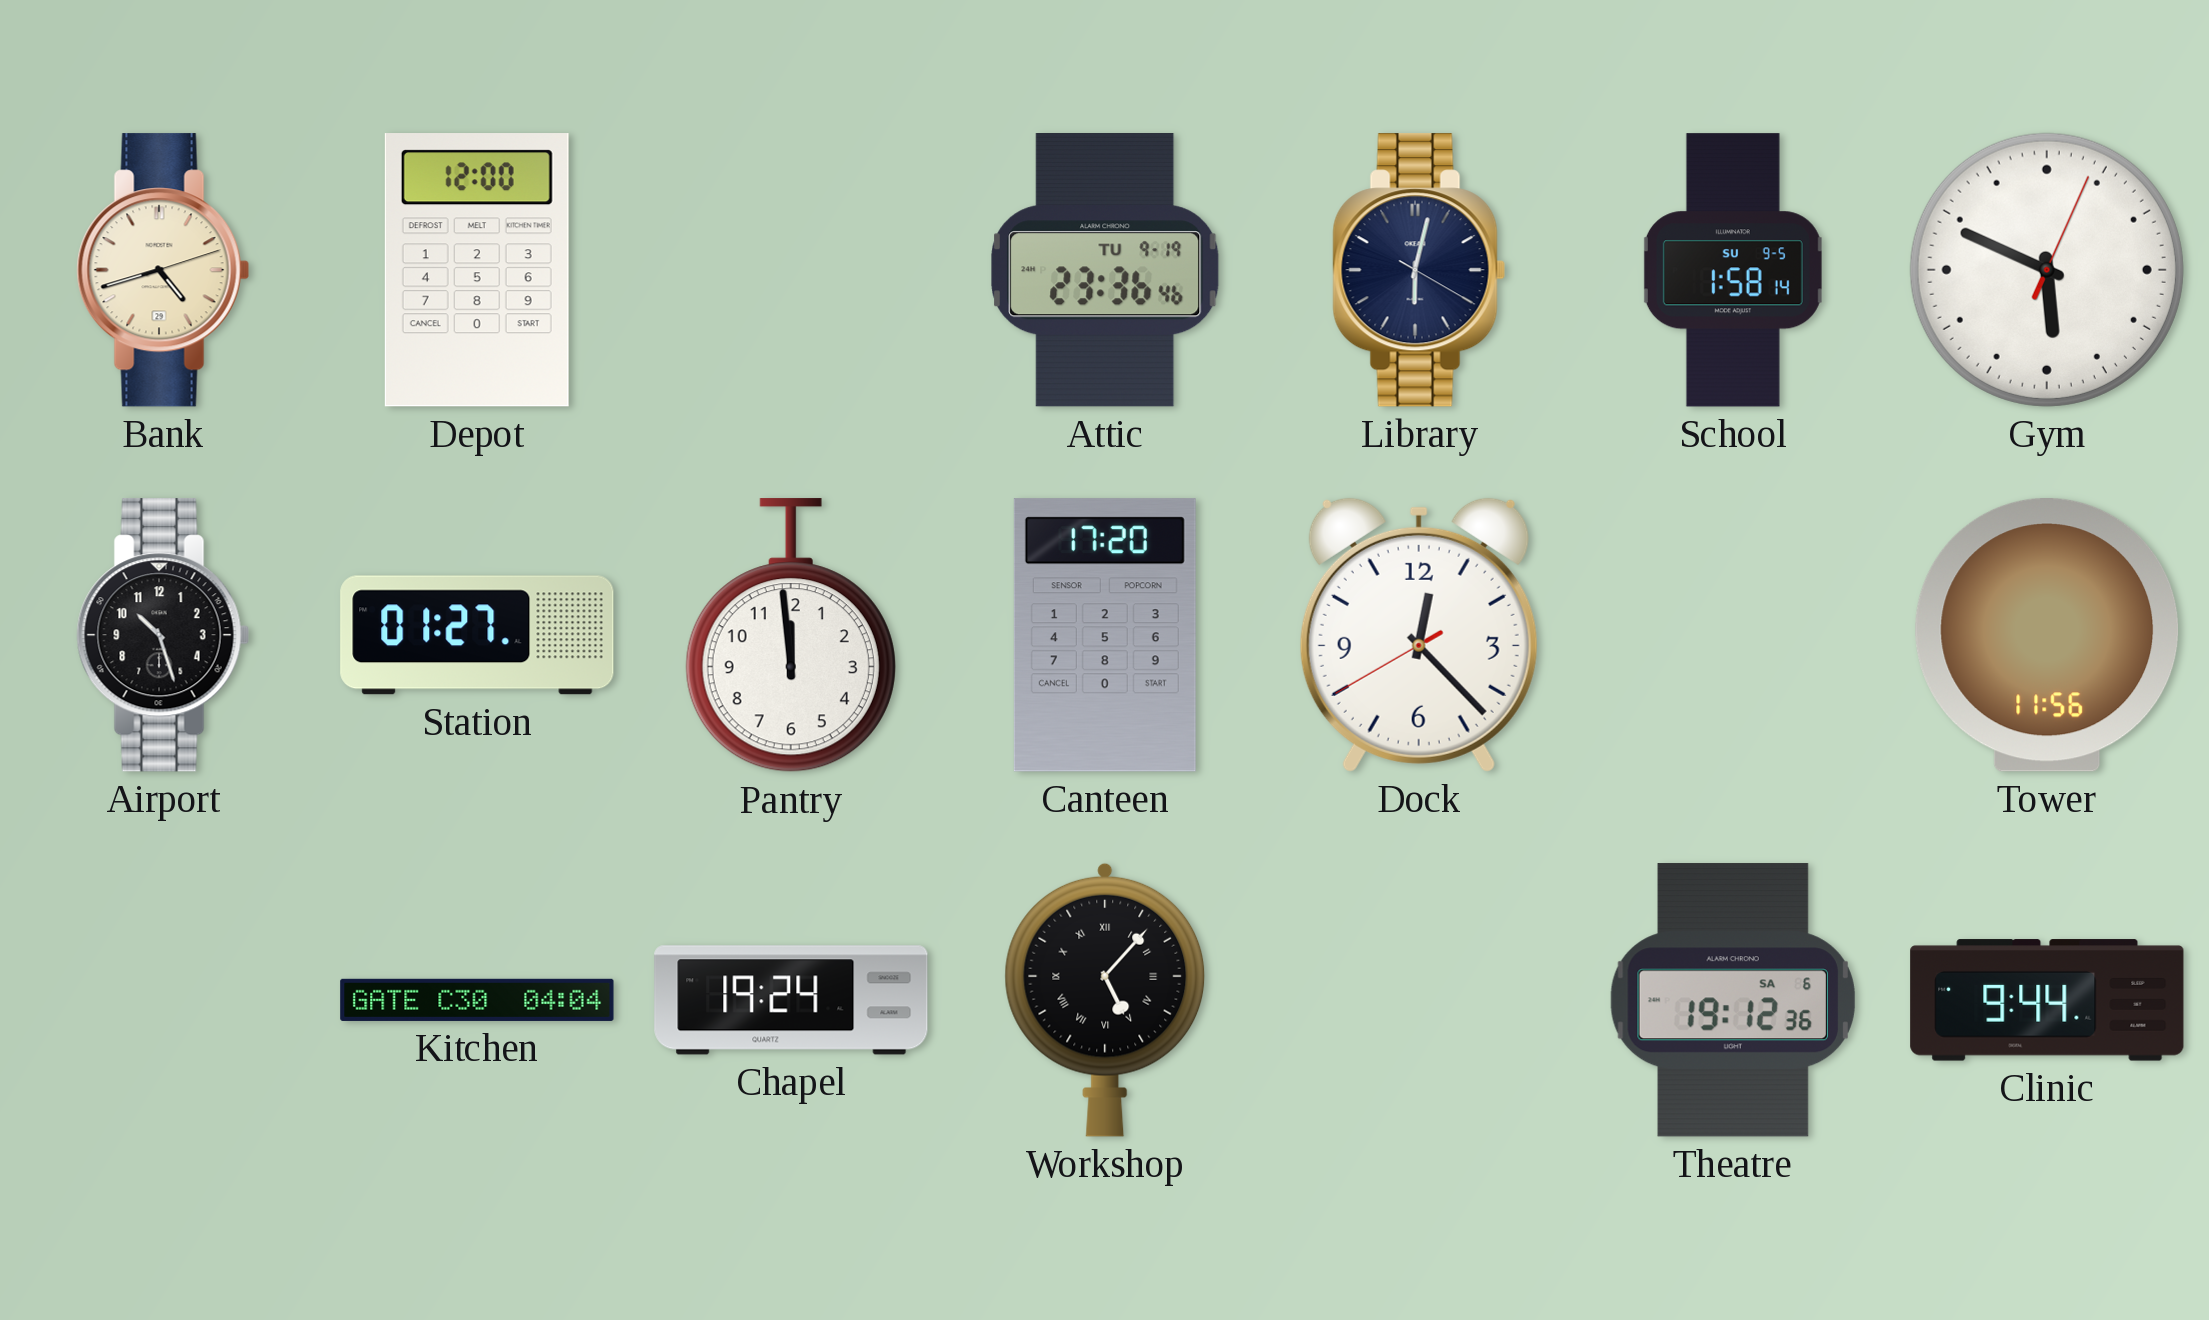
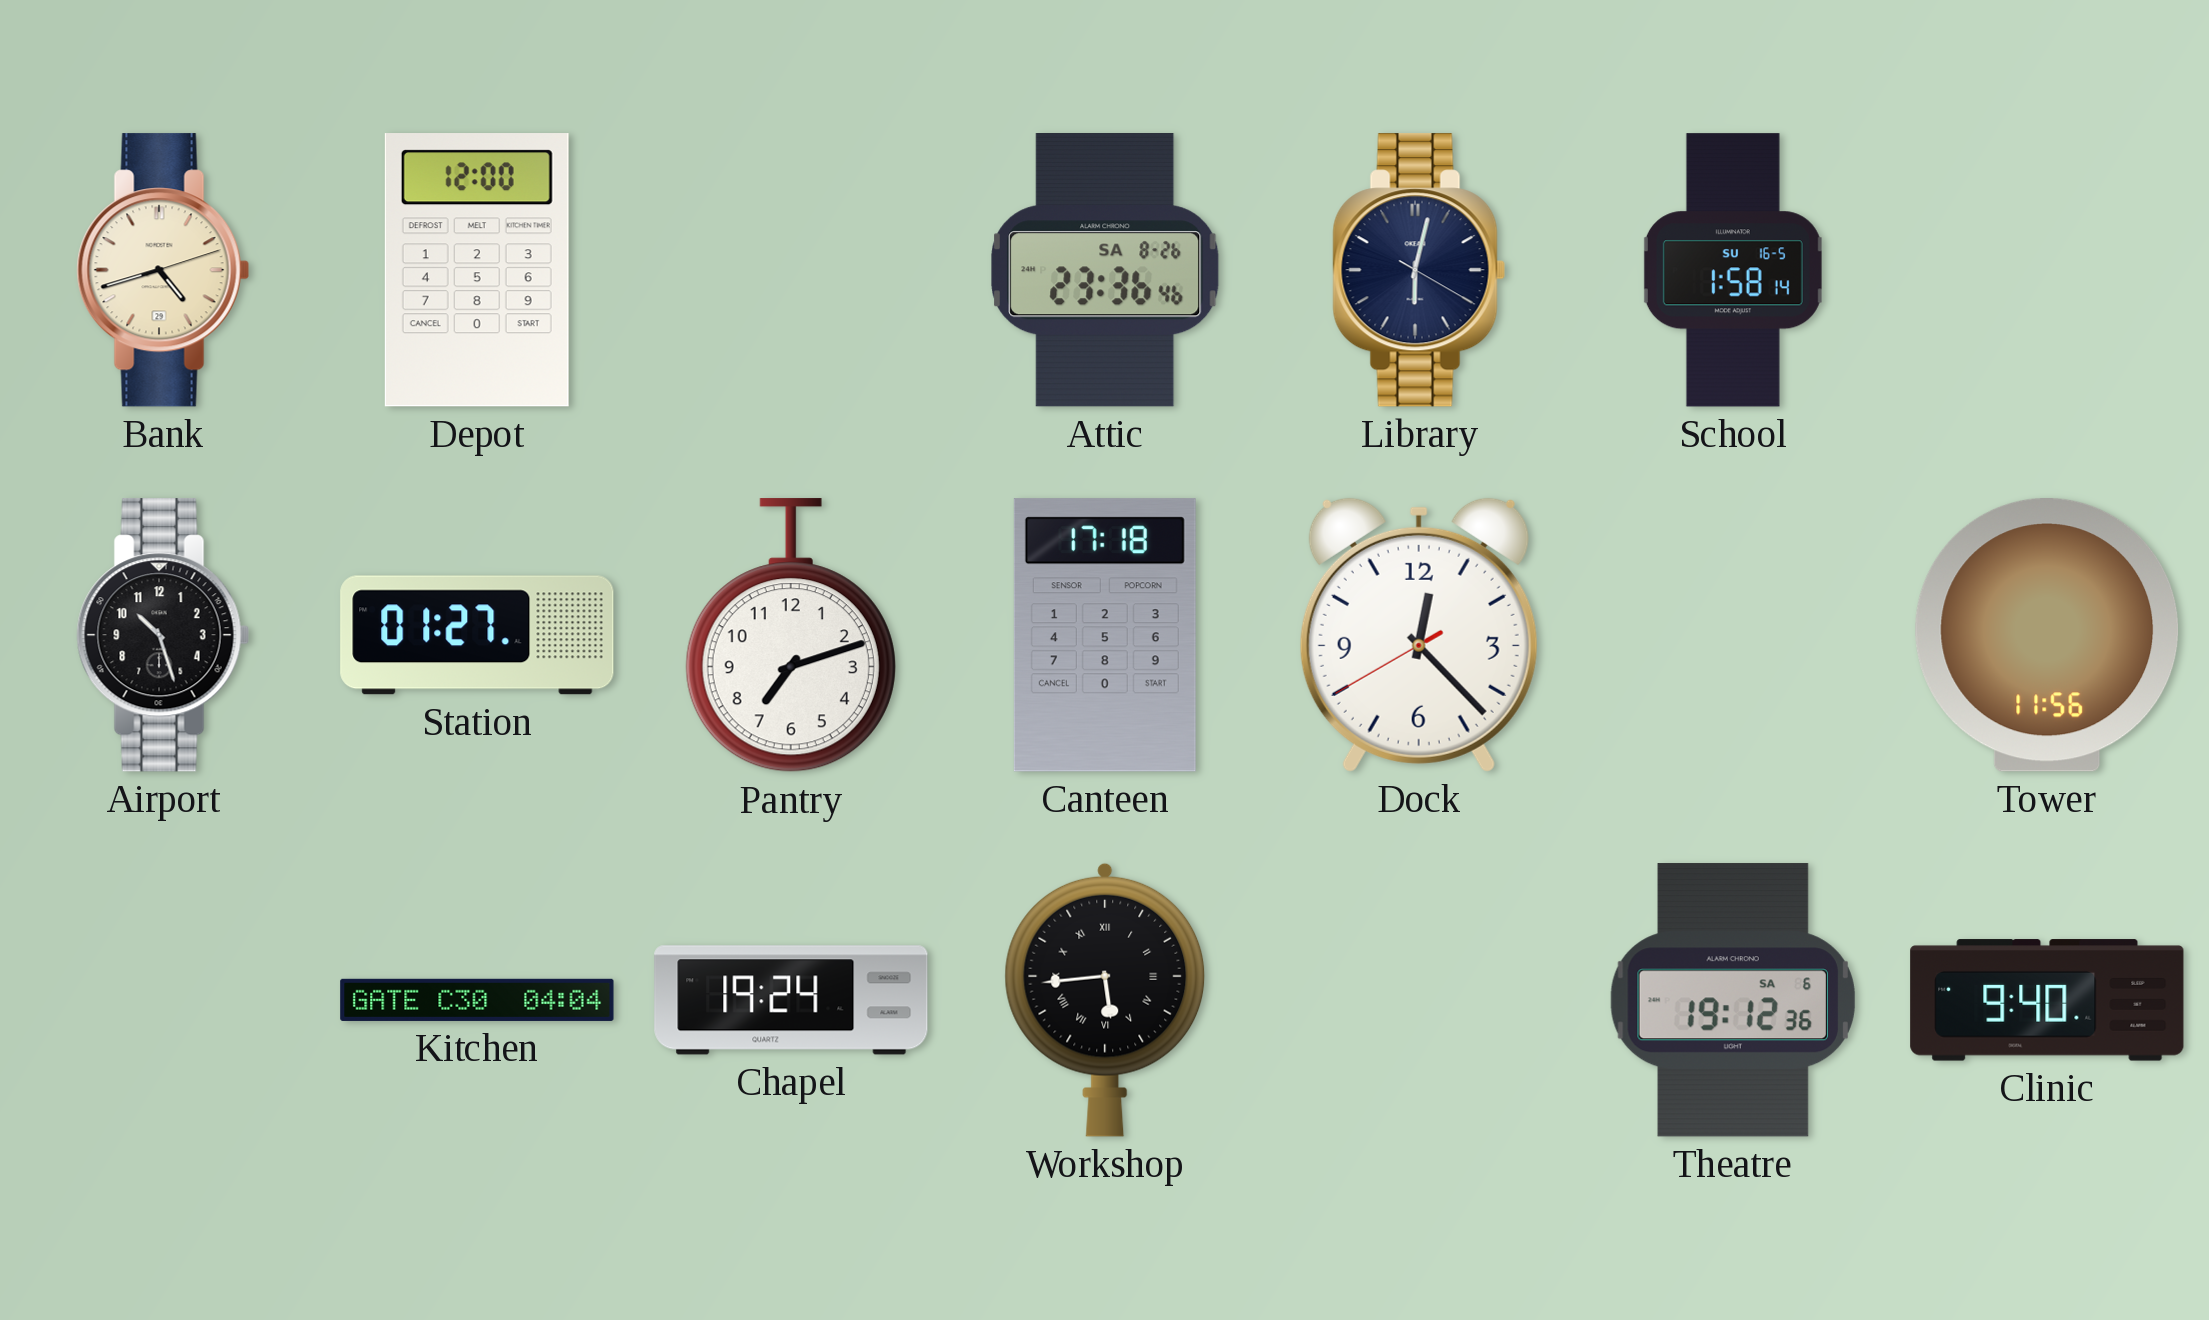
Attic date: TU 9-19 -> SA 8-26
School date: SU 9-5 -> SU 16-5
Gym: 5:49 -> none
Pantry: 11:59 -> 7:12
Canteen: 17:20 -> 17:18
Workshop: 5:07 -> 5:44
Clinic: 9:44 -> 9:40
